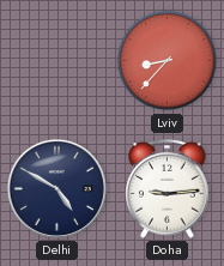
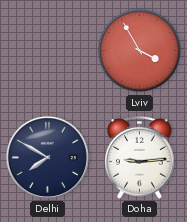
Lviv: 8:37 -> 3:55
Delhi: 4:50 -> 7:50
